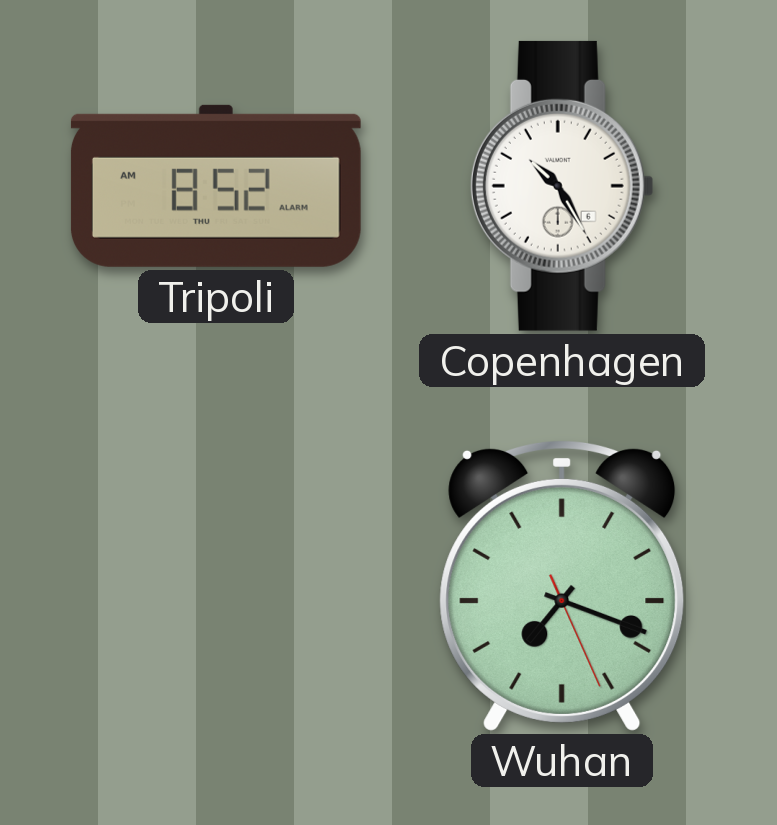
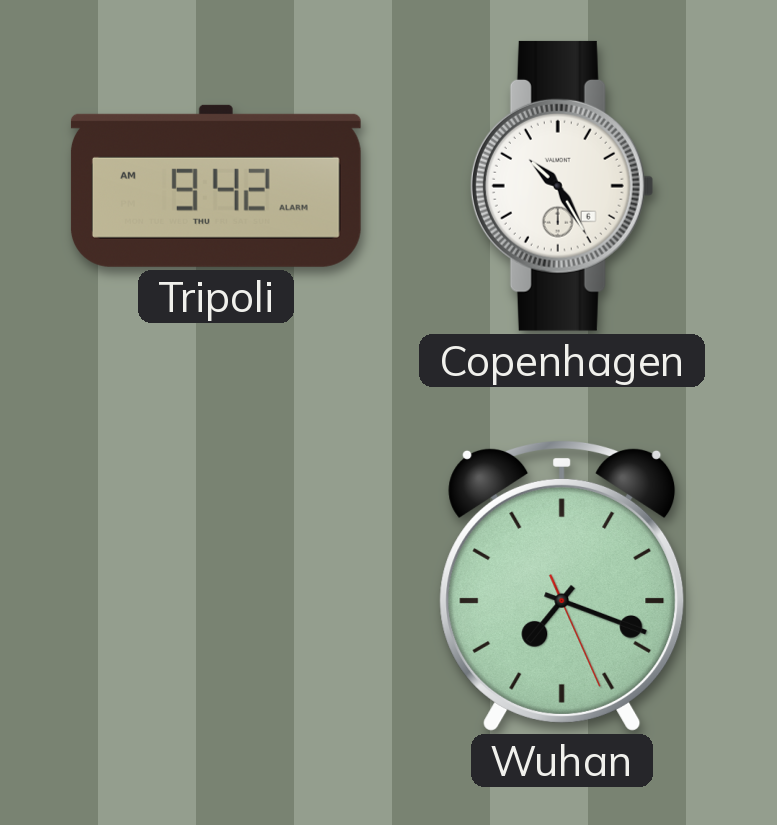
Tripoli: 8:52 -> 9:42
